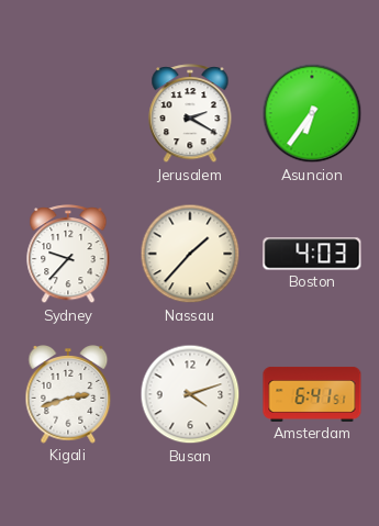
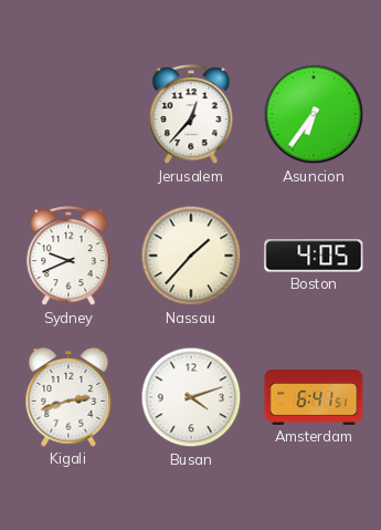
Jerusalem: 2:20 -> 12:37
Sydney: 9:37 -> 9:41
Boston: 4:03 -> 4:05
